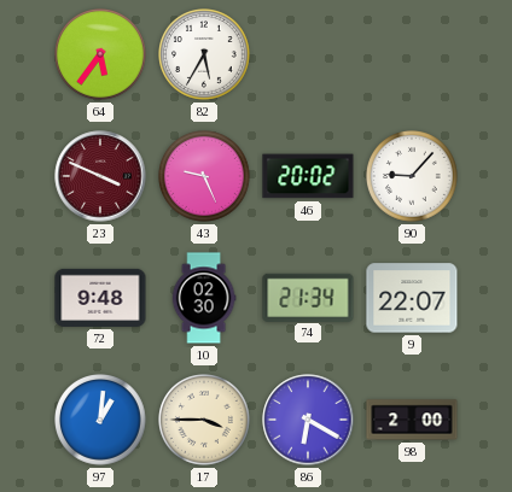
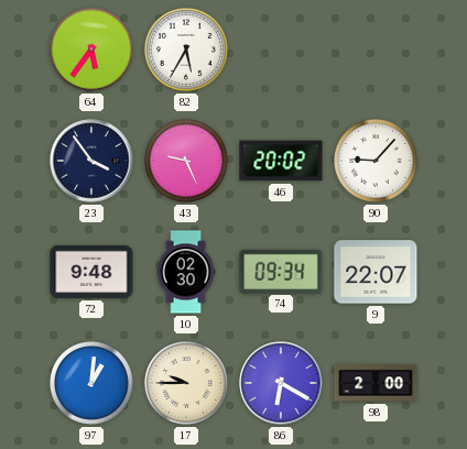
23: 3:49 -> 3:54
23 dial: burgundy -> navy
74: 21:34 -> 09:34
17: 3:45 -> 9:45
